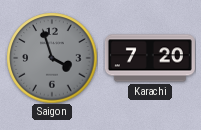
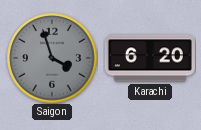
Karachi: 7:20 -> 6:20
